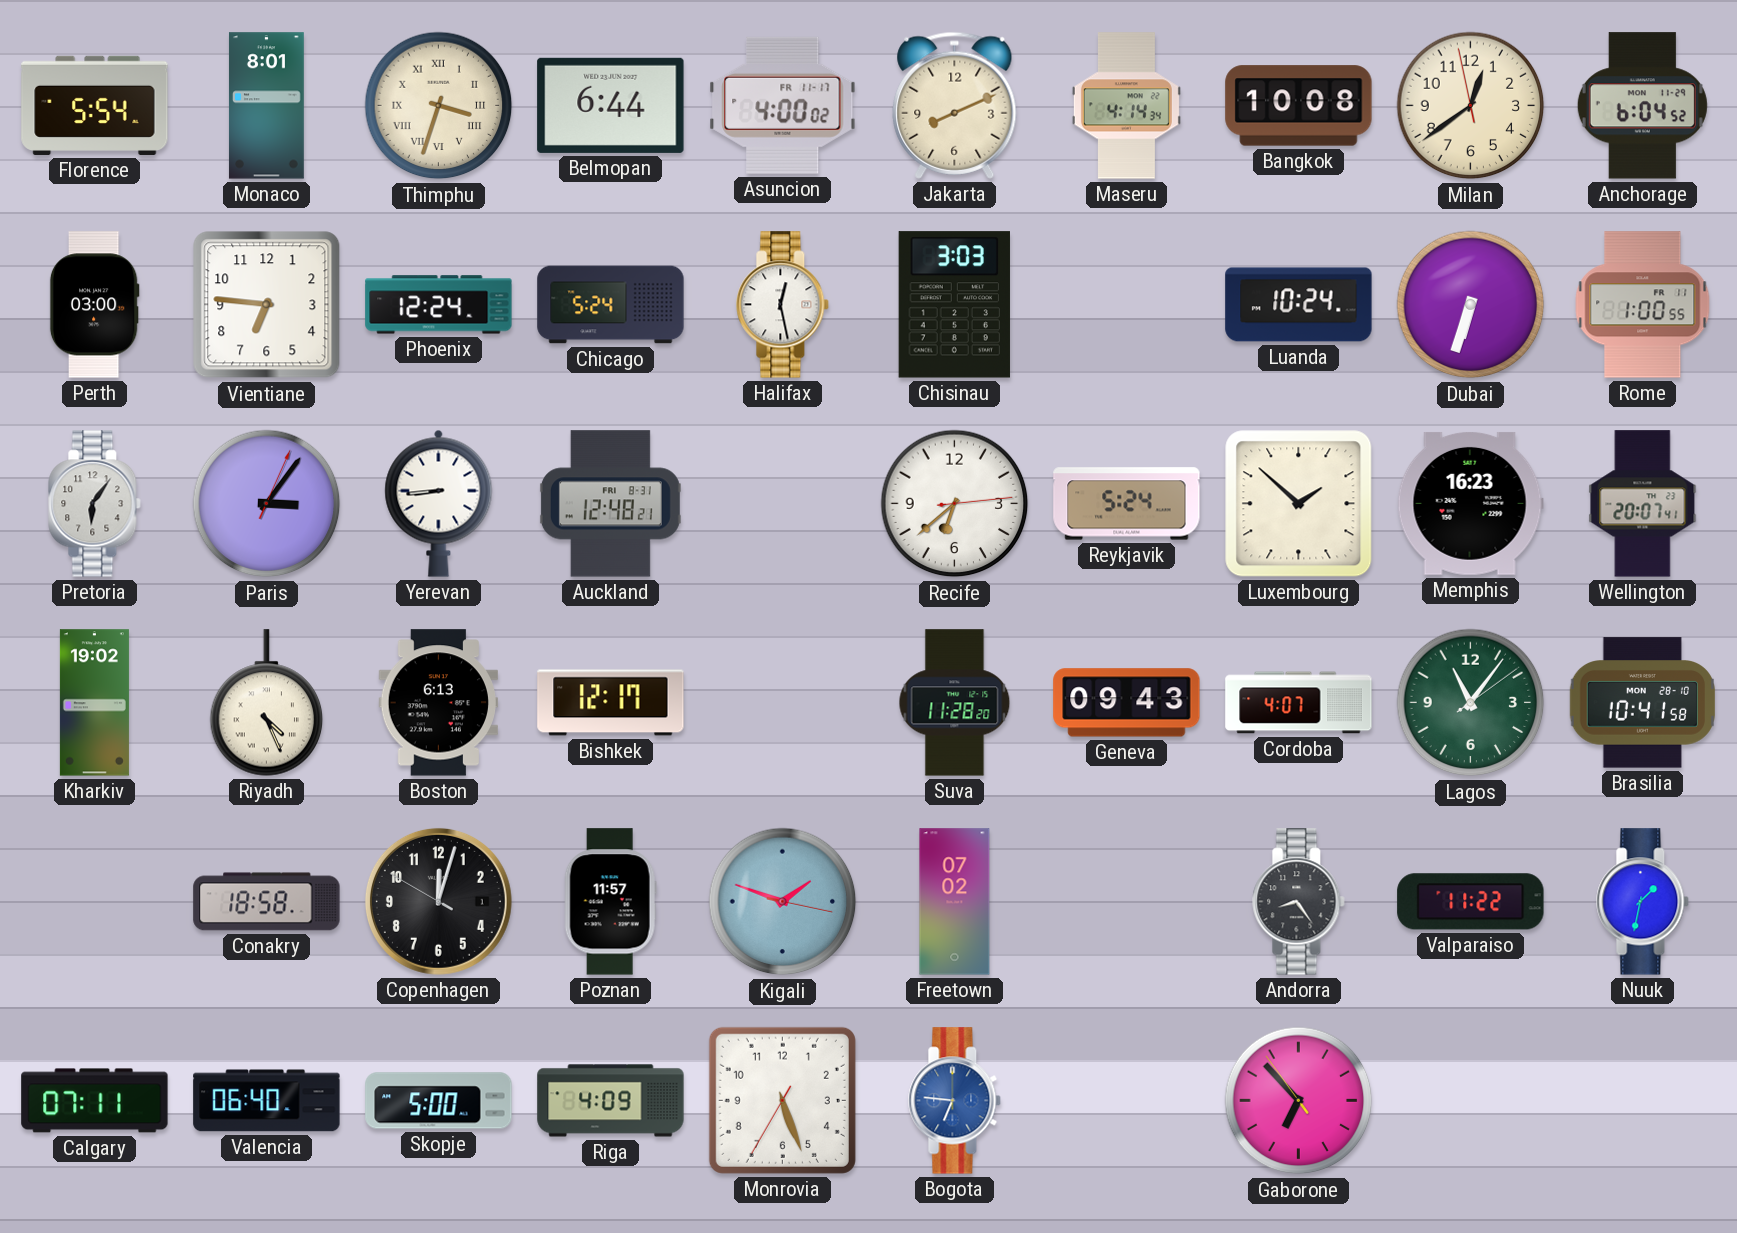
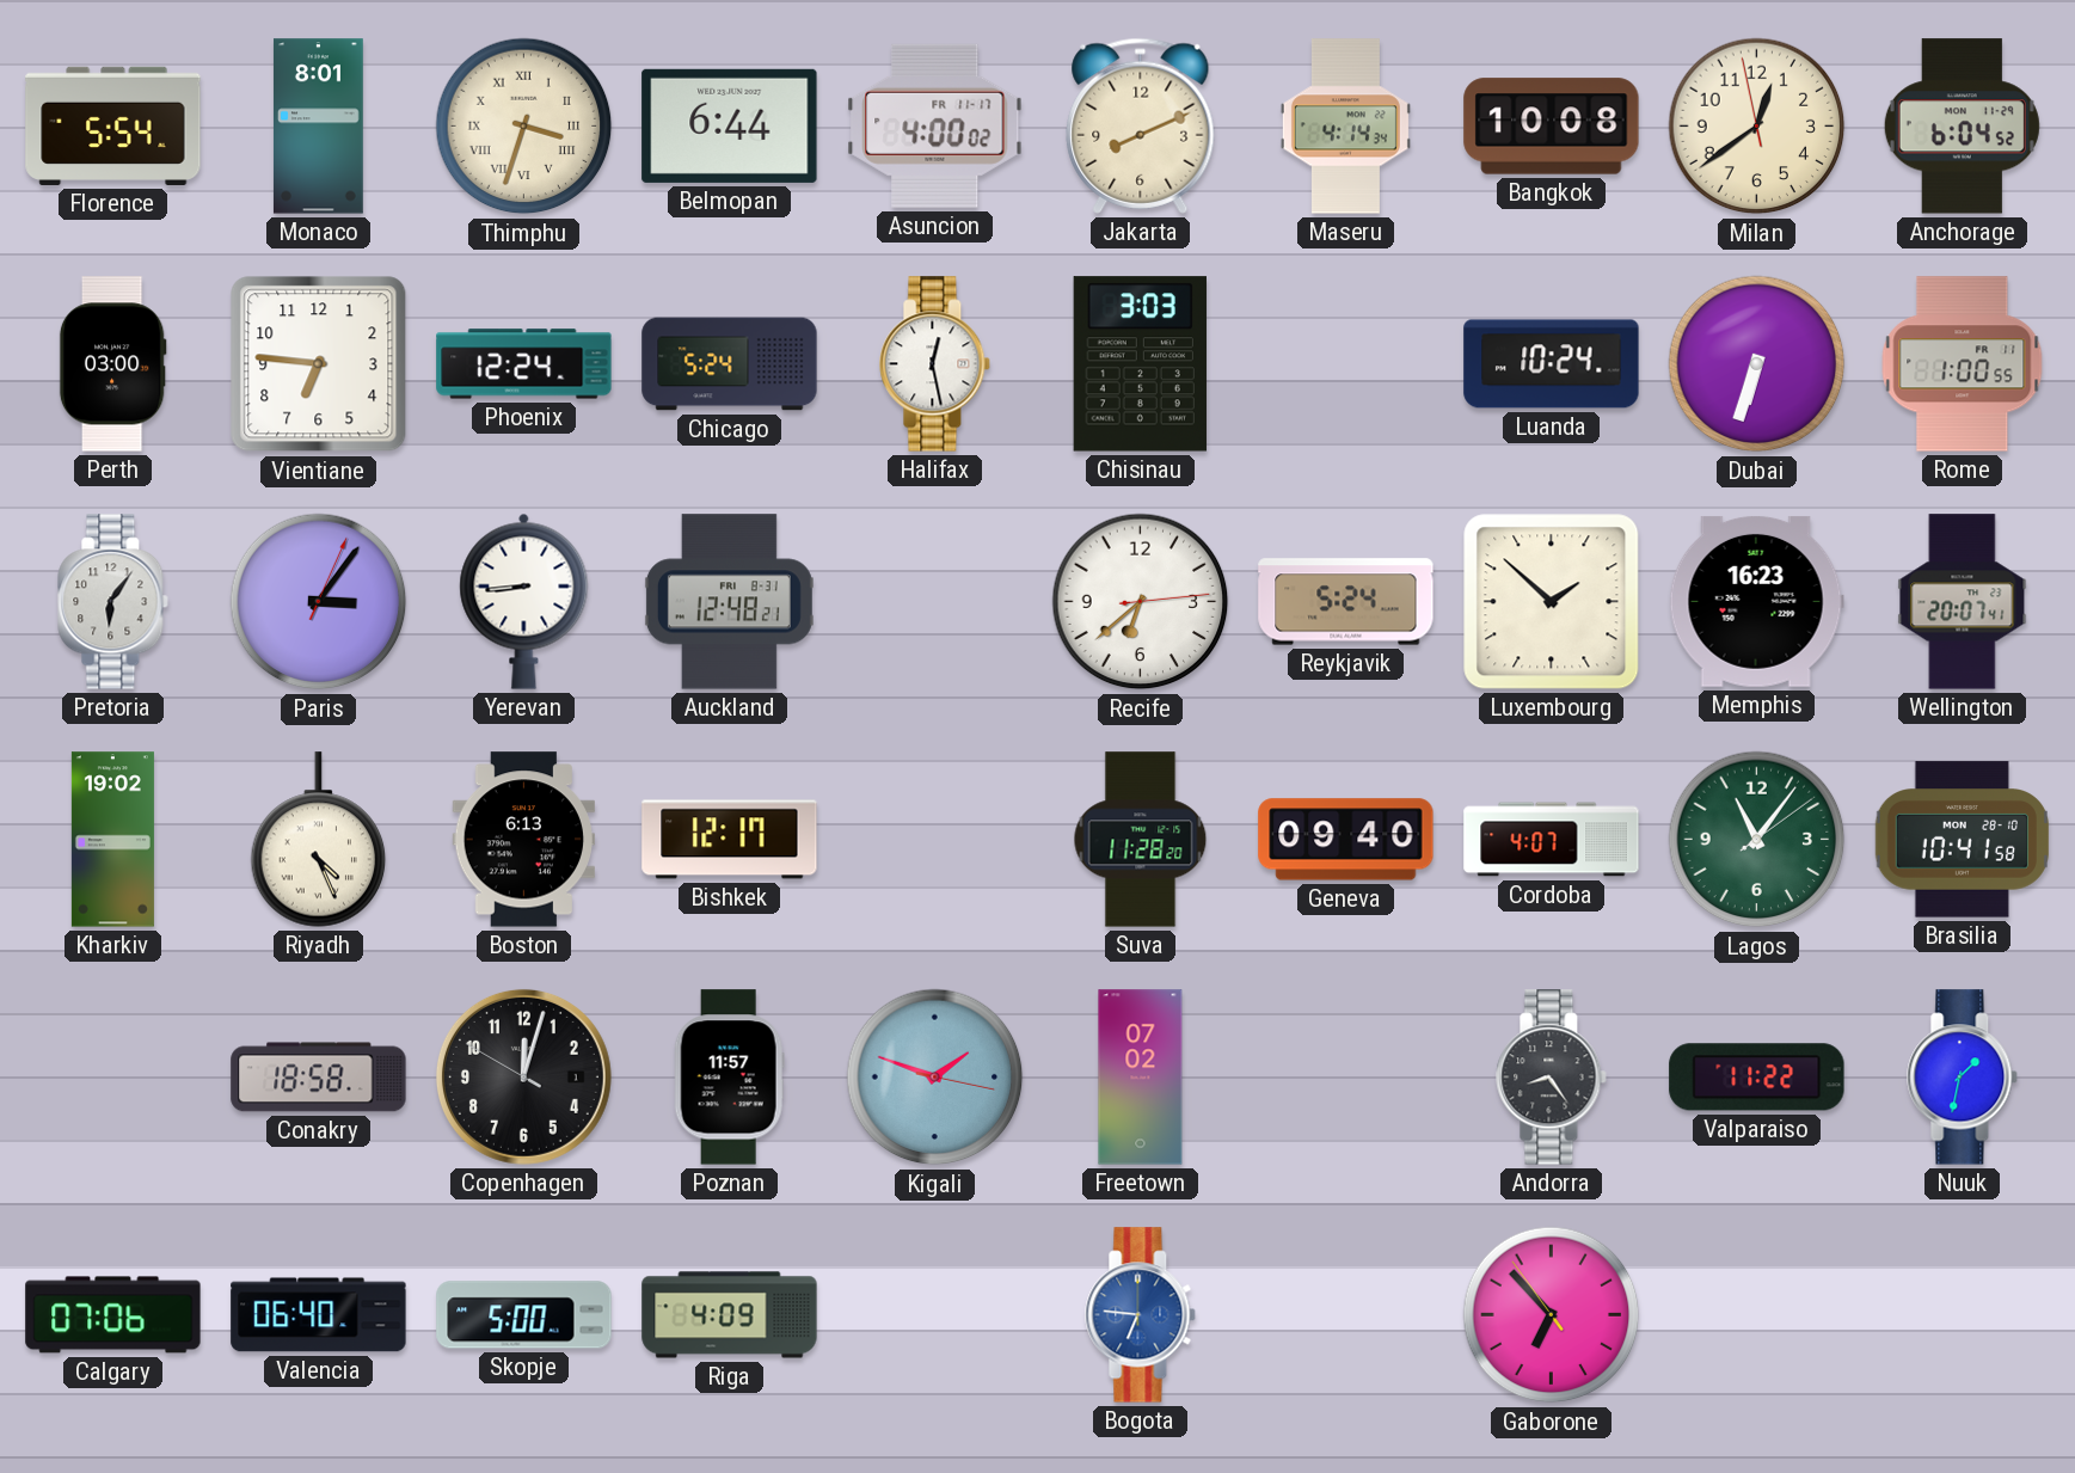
Geneva: 09:43 -> 09:40
Calgary: 07:11 -> 07:06
Monrovia: 5:26 -> none
